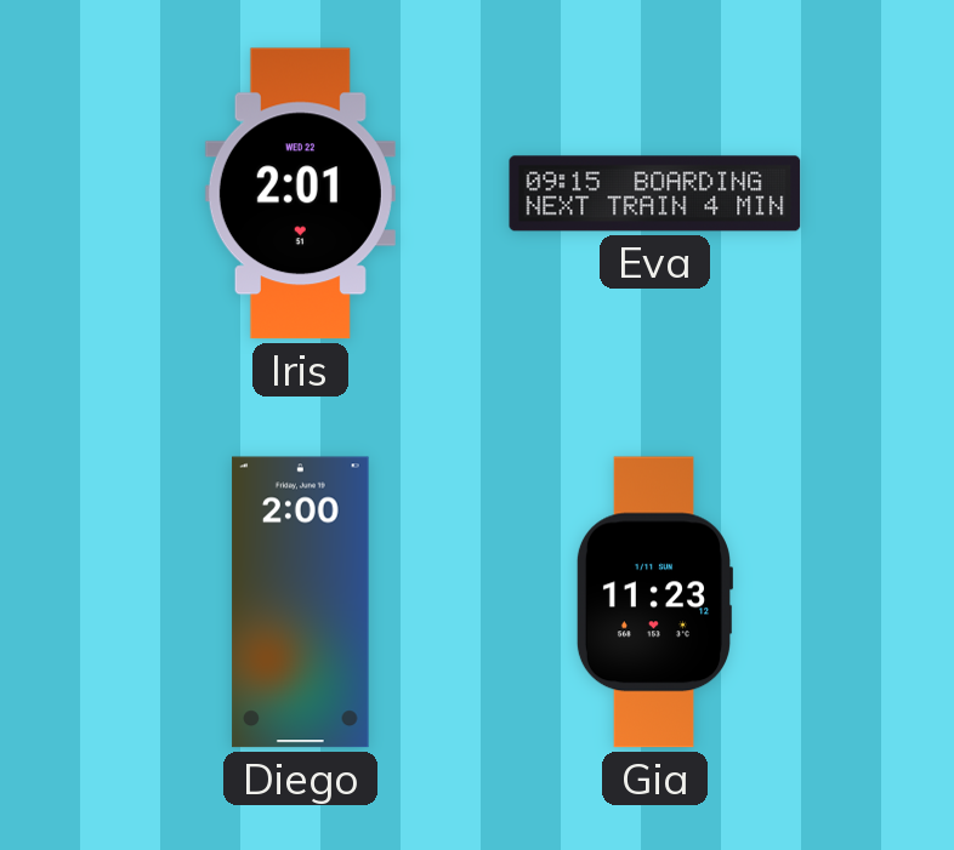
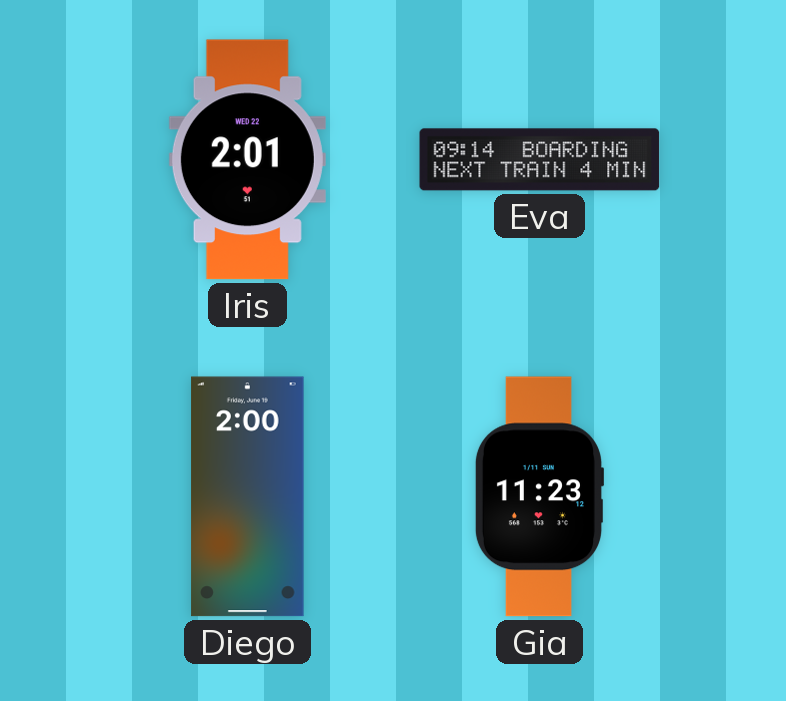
Eva: 09:15 -> 09:14
